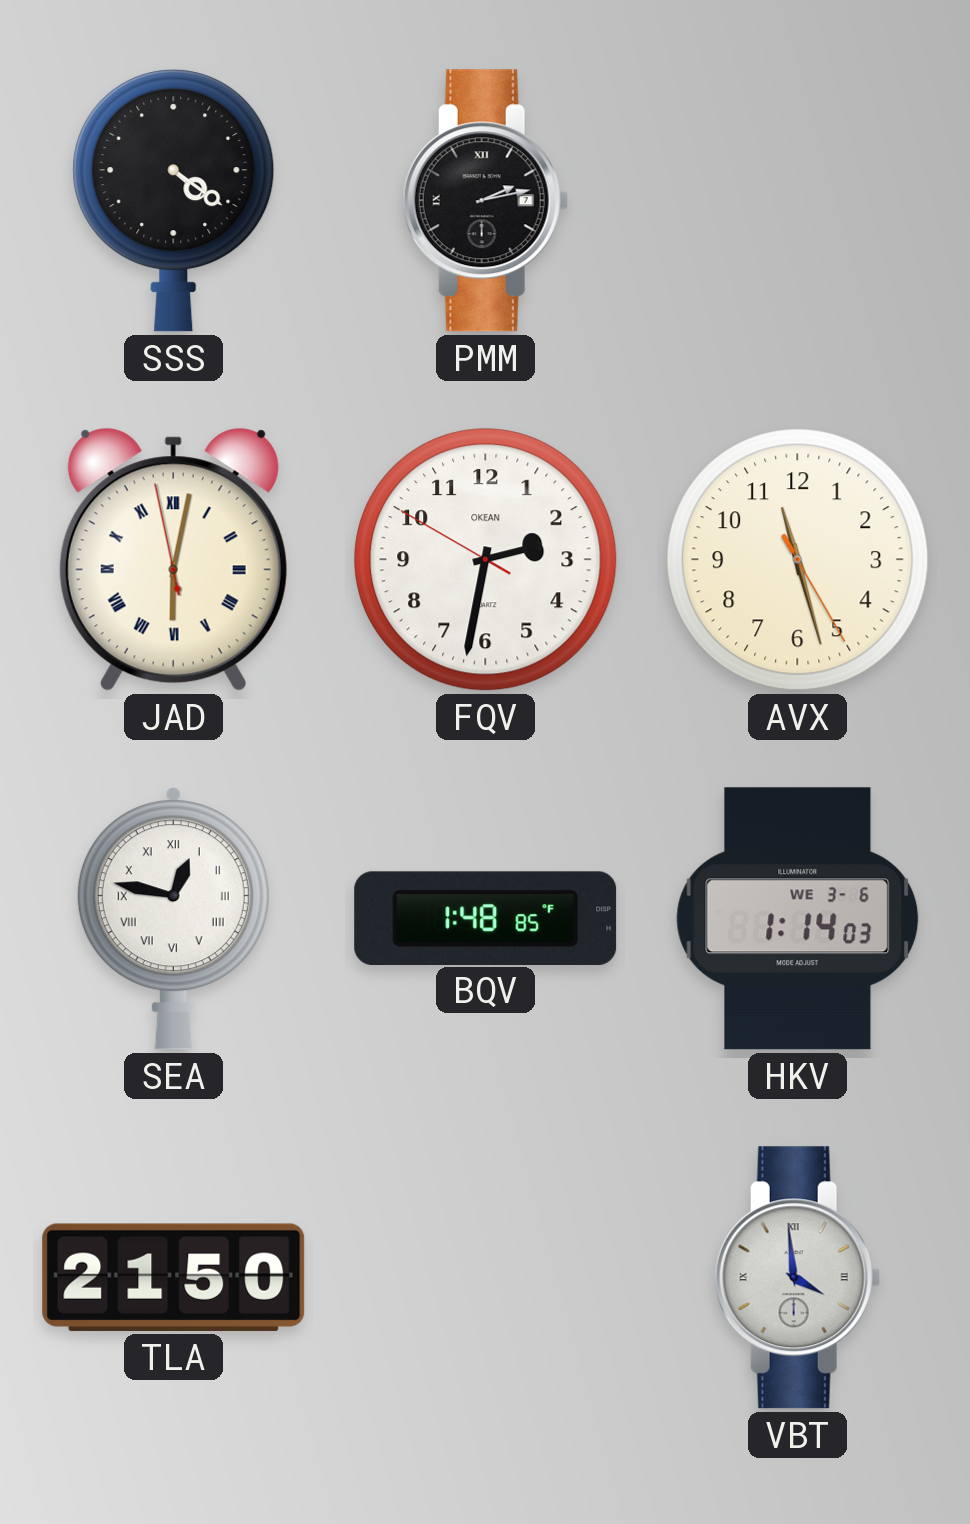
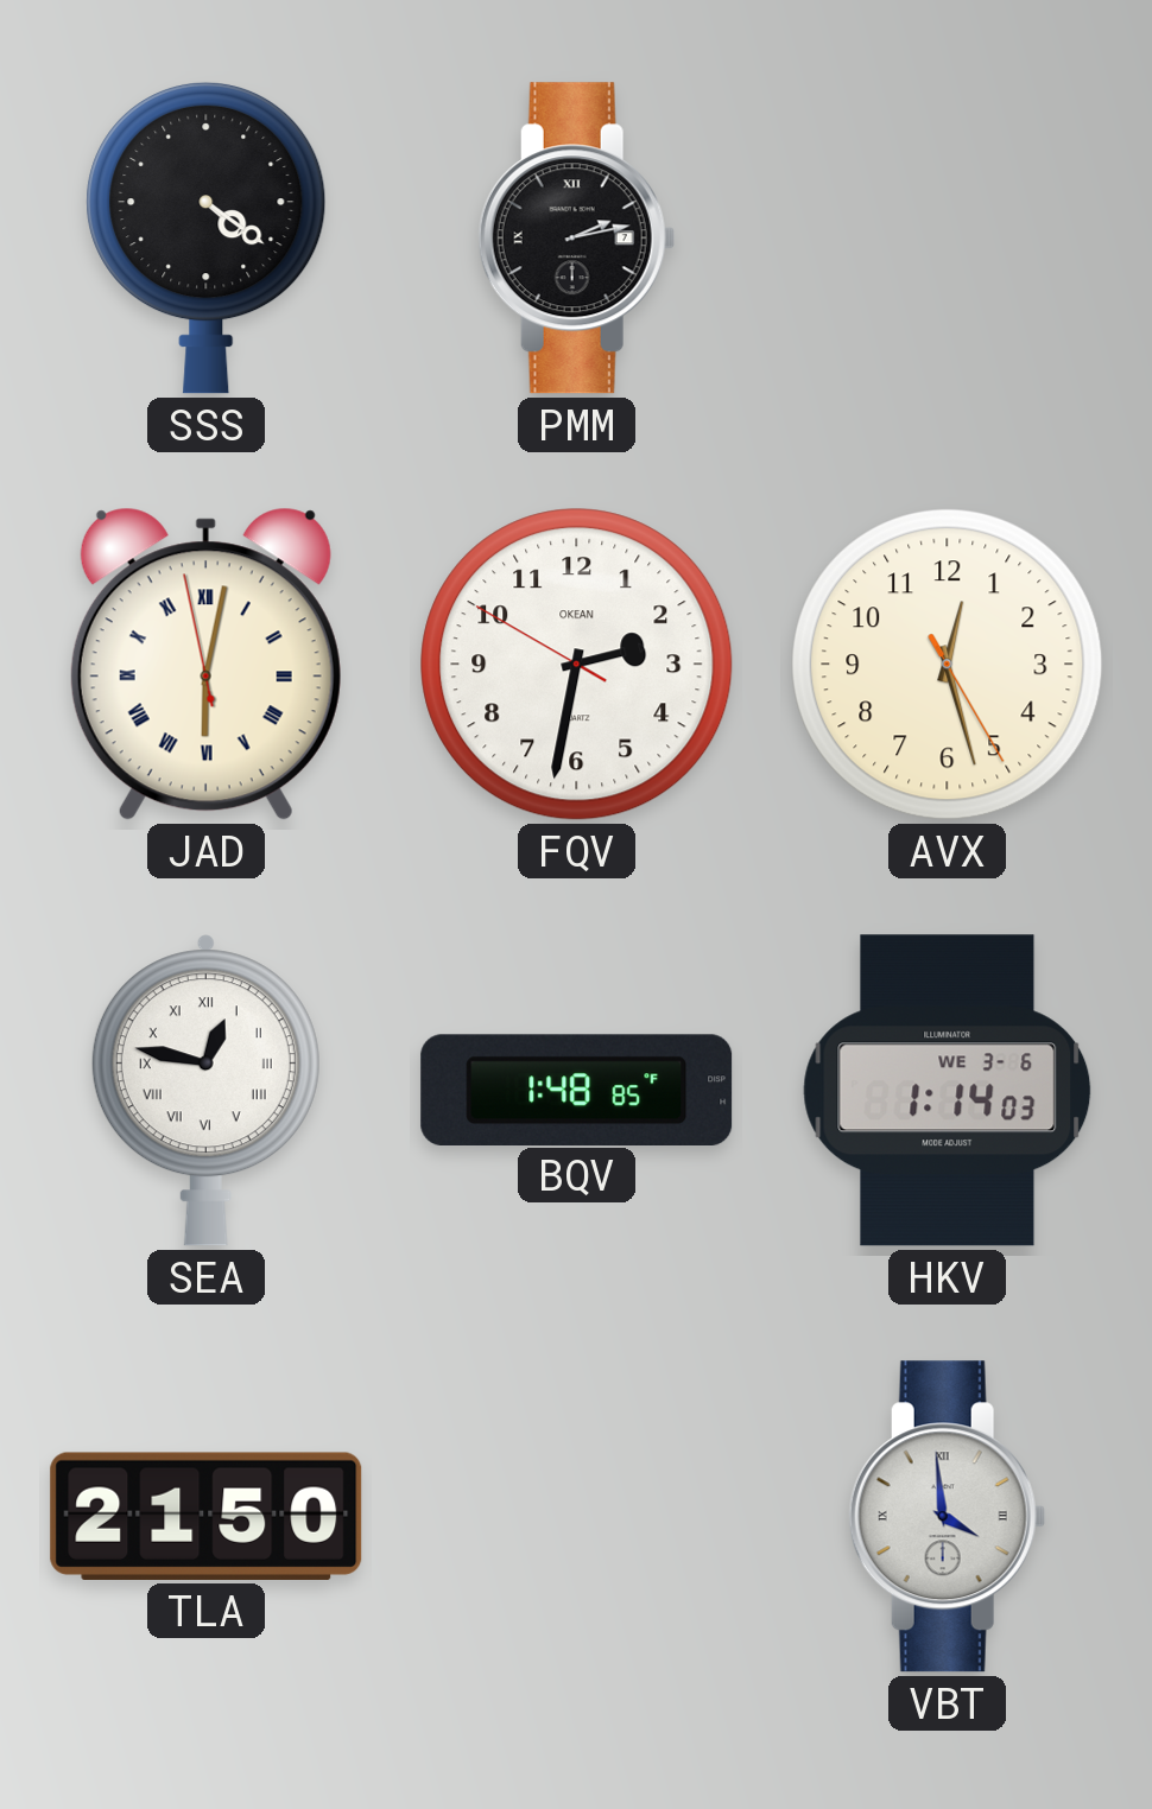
AVX: 11:27 -> 12:27
